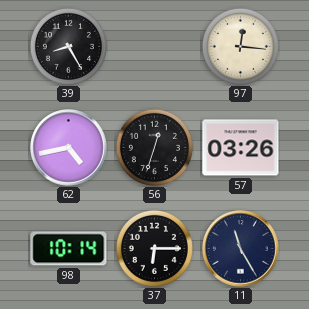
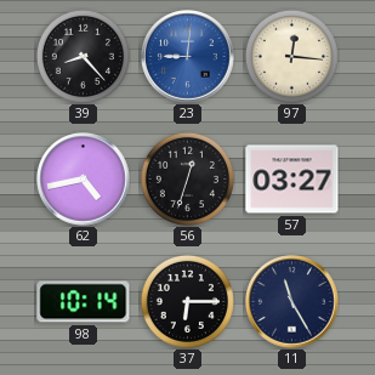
39: 8:25 -> 8:23
23: none -> 9:01
57: 03:26 -> 03:27
